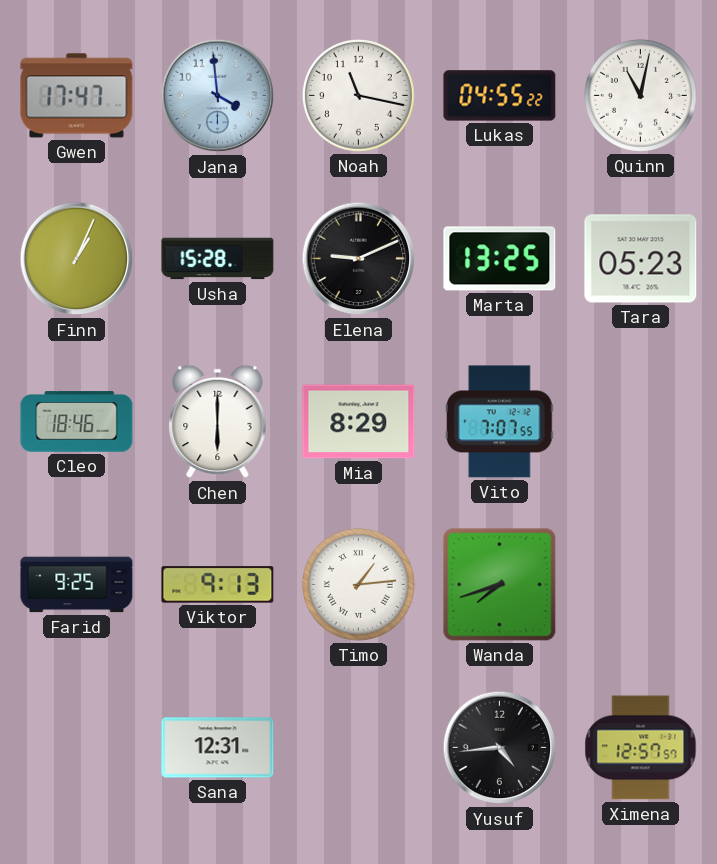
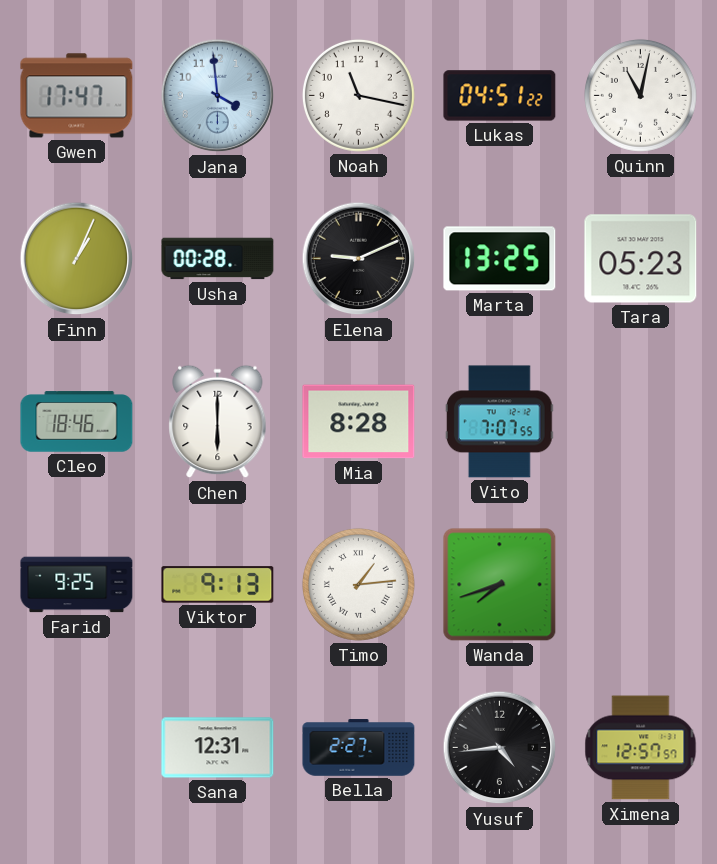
Lukas: 04:55 -> 04:51
Usha: 15:28 -> 00:28
Mia: 8:29 -> 8:28
Bella: none -> 2:27
